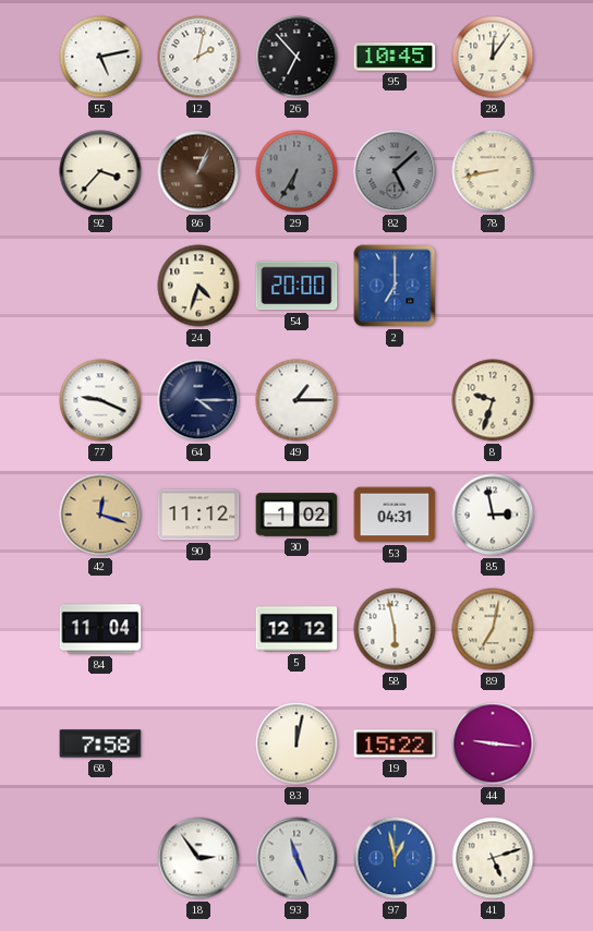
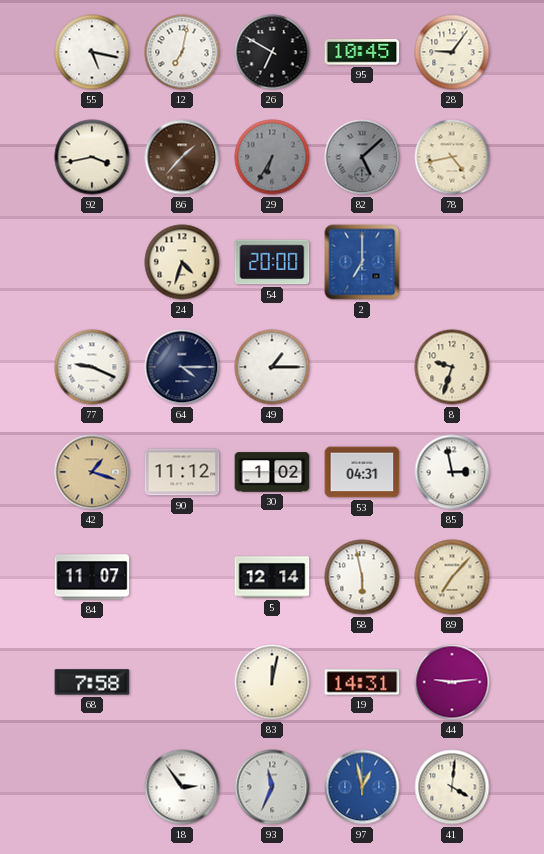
55: 5:13 -> 5:17
12: 2:02 -> 7:02
26: 6:53 -> 6:50
28: 12:06 -> 9:06
92: 3:37 -> 3:43
86: 1:04 -> 1:37
78: 8:43 -> 4:43
42: 12:18 -> 1:18
84: 11:04 -> 11:07
5: 12:12 -> 12:14
89: 7:02 -> 7:07
19: 15:22 -> 14:31
44: 9:16 -> 9:14
93: 11:26 -> 11:34
41: 5:12 -> 4:01
